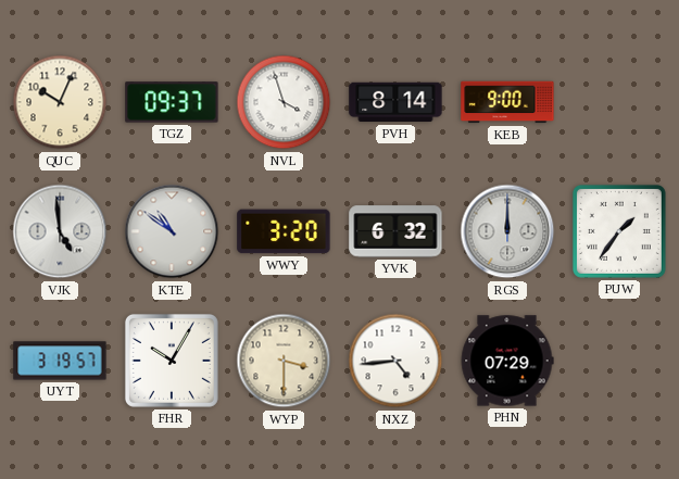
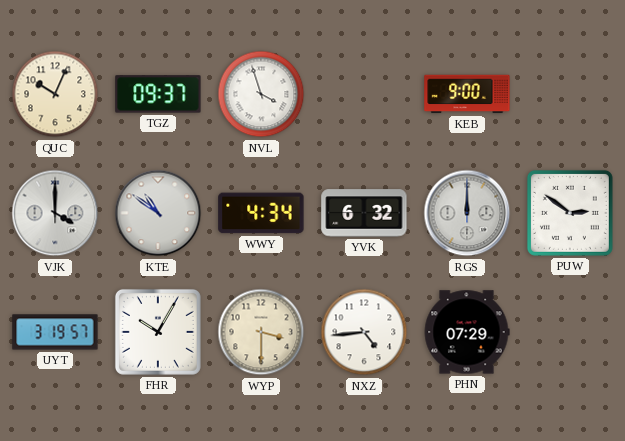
PVH: 8:14 -> none
VJK: 4:59 -> 4:00
WWY: 3:20 -> 4:34
PUW: 1:36 -> 2:51
